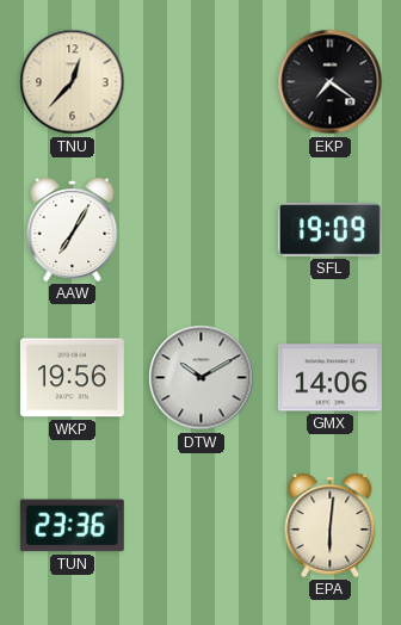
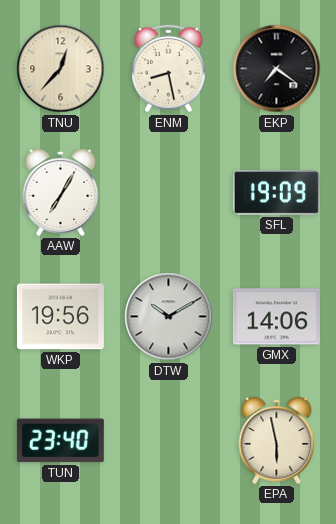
ENM: none -> 8:28
TUN: 23:36 -> 23:40
EPA: 6:01 -> 5:58
